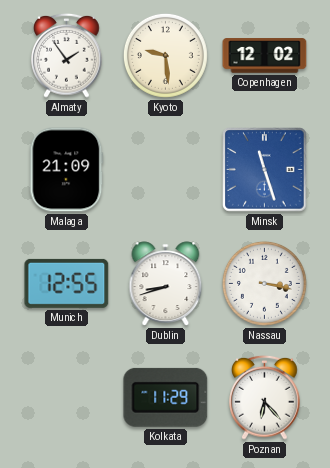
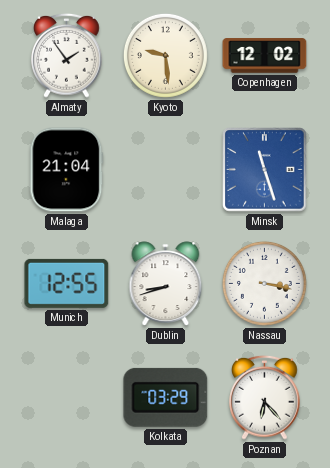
Malaga: 21:09 -> 21:04
Kolkata: 11:29 -> 03:29
